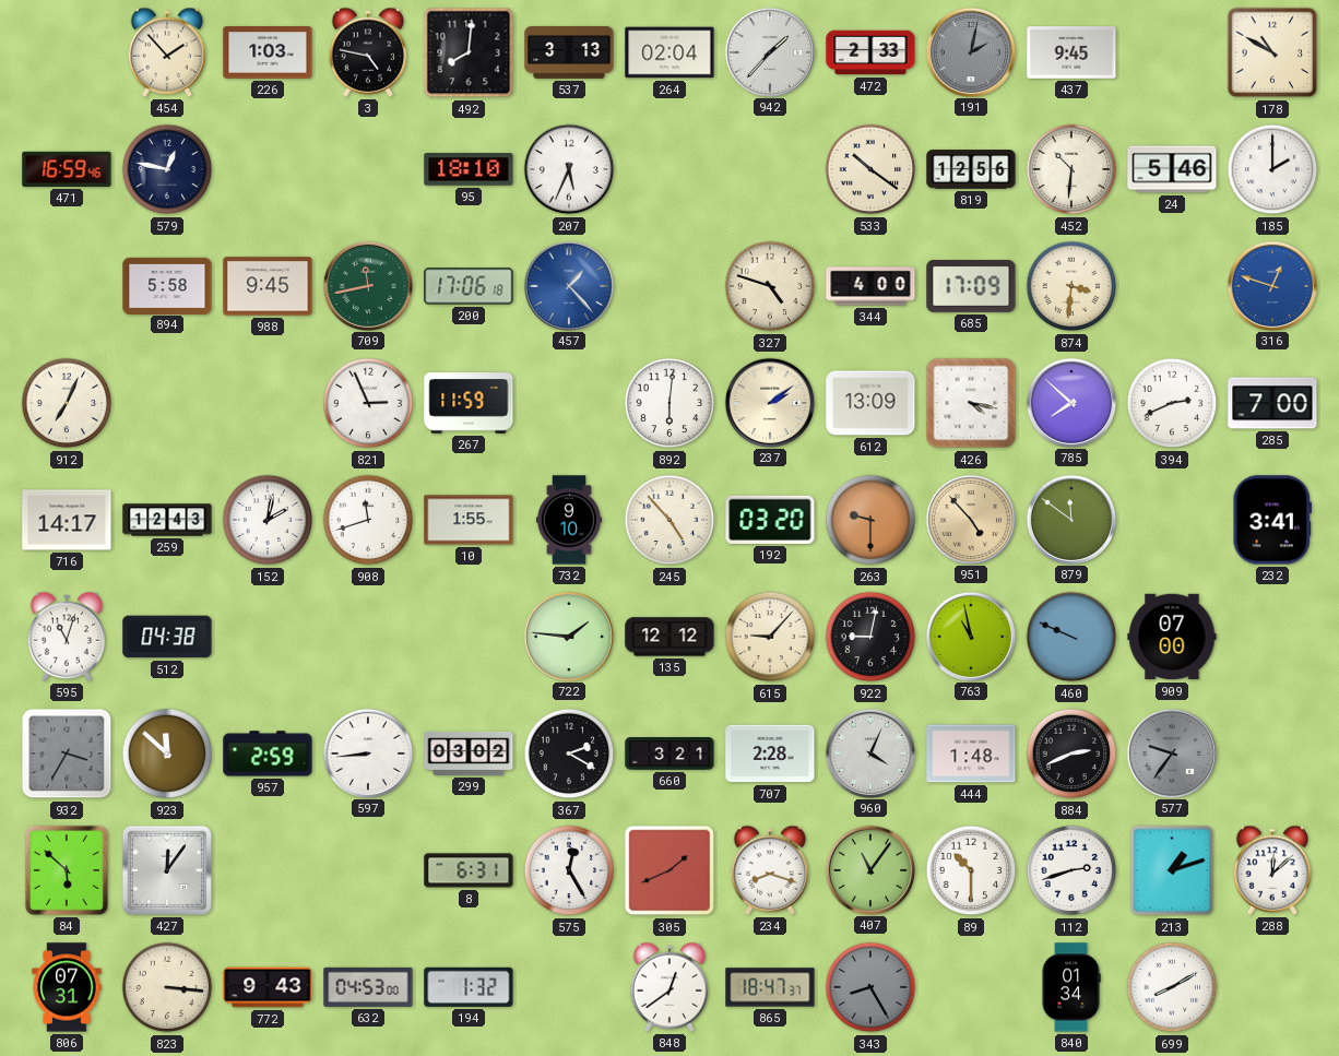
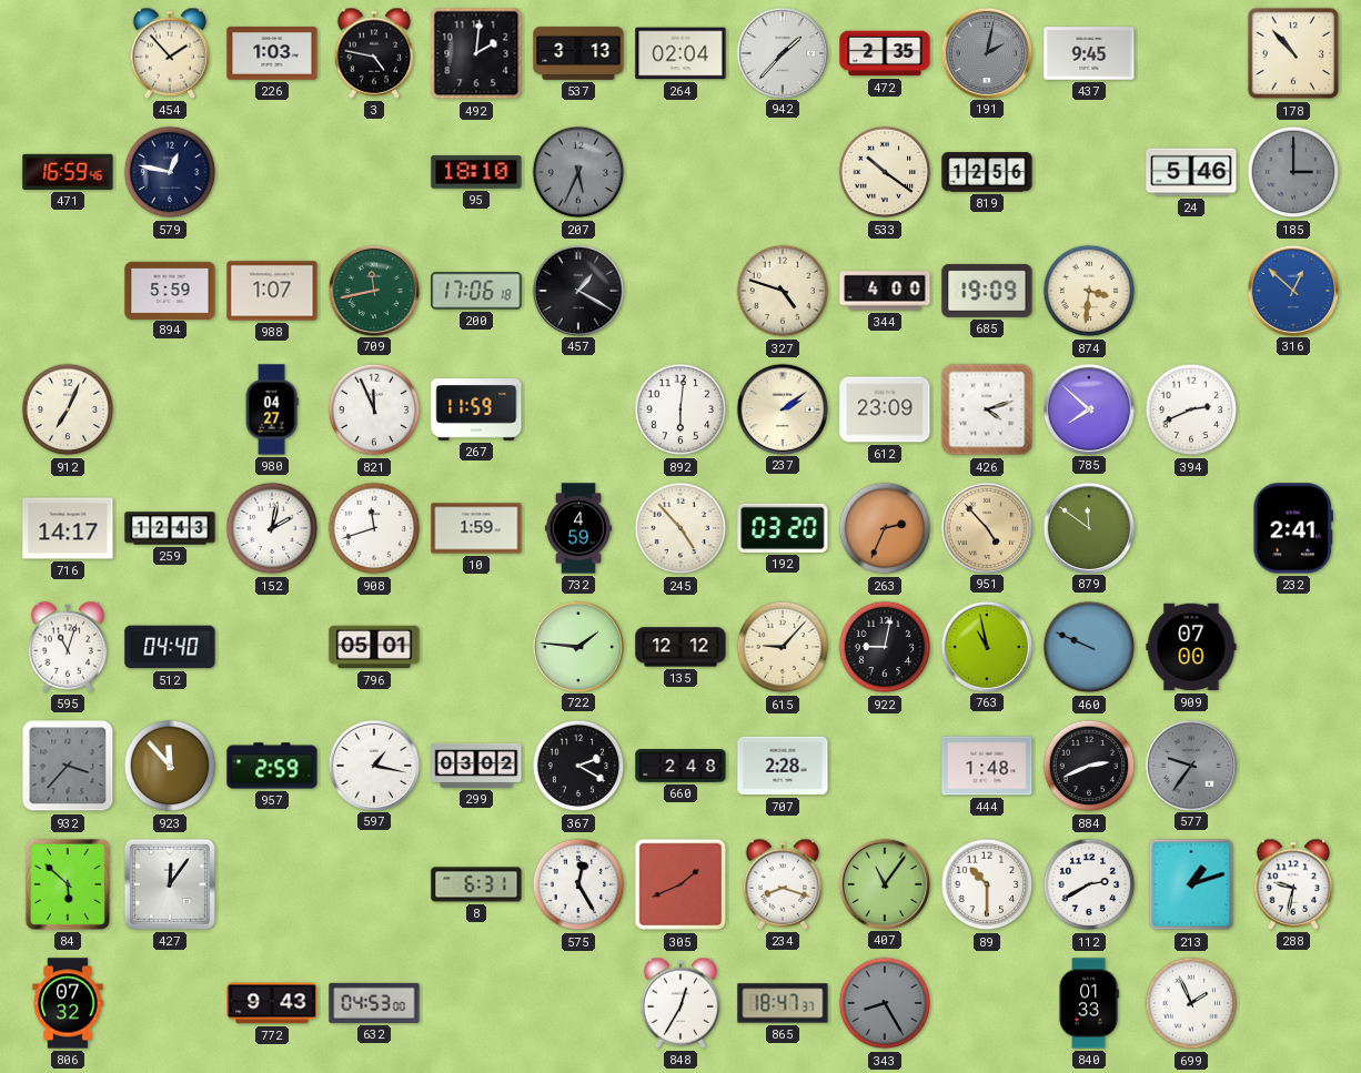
492: 8:01 -> 2:01
472: 2:33 -> 2:35
178: 10:50 -> 10:53
207 dial: white -> grey
452: 10:31 -> none
185: 2:00 -> 3:00
185 dial: white -> grey
894: 5:58 -> 5:59
988: 9:45 -> 1:07
457: 1:23 -> 1:20
457 dial: blue -> black
685: 17:09 -> 19:09
316: 12:48 -> 12:52
980: none -> 04:27
821: 2:56 -> 11:56
612: 13:09 -> 23:09
426: 4:17 -> 4:12
285: 7:00 -> none
10: 1:55 -> 1:59
732: 9:10 -> 4:59
263: 9:30 -> 2:34
232: 3:41 -> 2:41
512: 04:38 -> 04:40
796: none -> 05:01
932: 3:35 -> 3:37
923: 11:52 -> 11:53
597: 8:44 -> 1:17
660: 3:21 -> 2:48
960: 4:04 -> none
112: 2:42 -> 2:40
288: 12:08 -> 9:32
806: 07:31 -> 07:32
823: 3:16 -> none
194: 1:32 -> none
848: 12:39 -> 12:35
840: 01:34 -> 01:33
699: 8:10 -> 1:56
